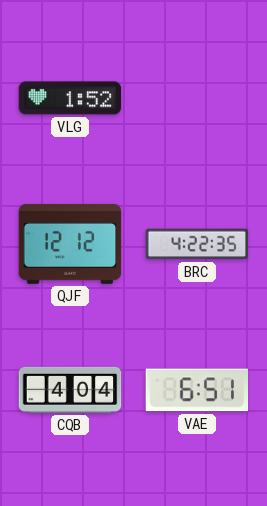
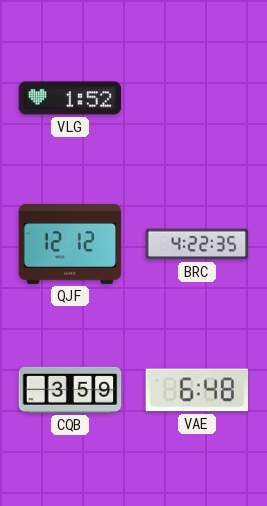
CQB: 4:04 -> 3:59
VAE: 6:51 -> 6:48
